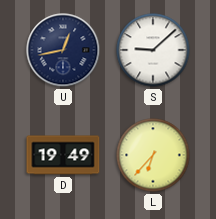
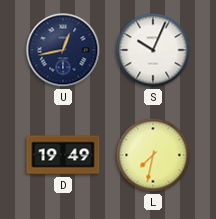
S: 9:08 -> 10:04
L: 6:37 -> 7:32
